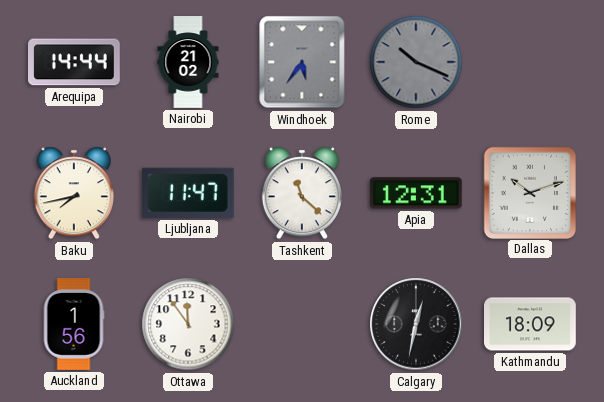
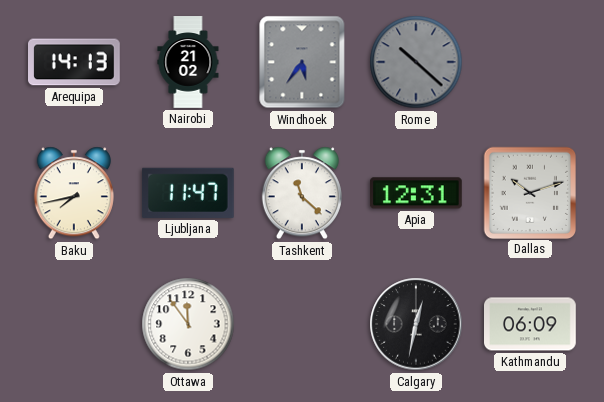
Arequipa: 14:44 -> 14:13
Rome: 10:19 -> 10:22
Auckland: 1:56 -> none
Kathmandu: 18:09 -> 06:09
